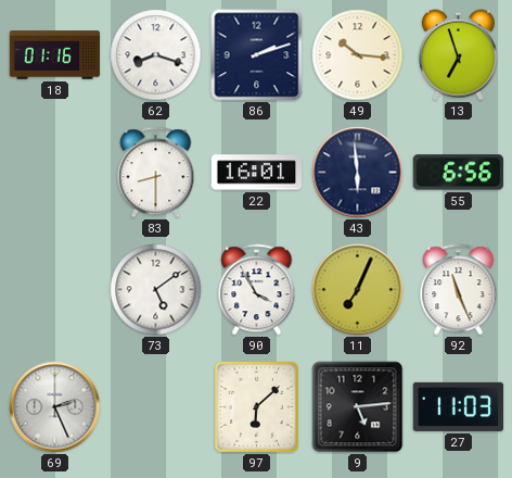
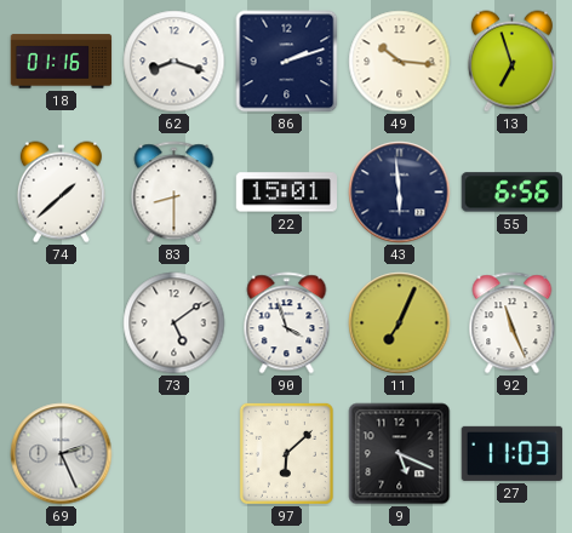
74: none -> 1:38
22: 16:01 -> 15:01
90: 3:55 -> 3:57
9: 5:14 -> 5:19
